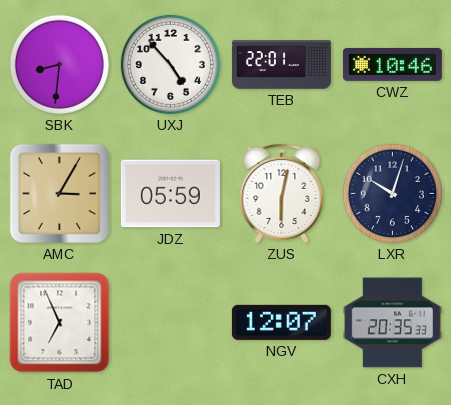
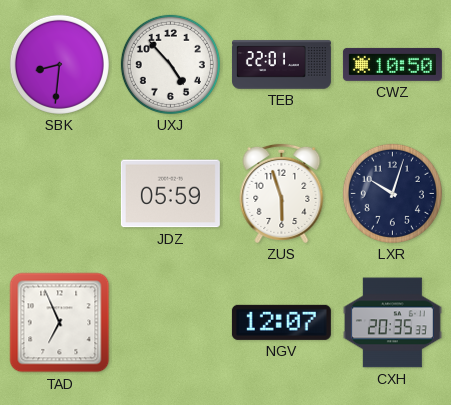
CWZ: 10:46 -> 10:50
AMC: 3:05 -> none
ZUS: 6:02 -> 5:57
